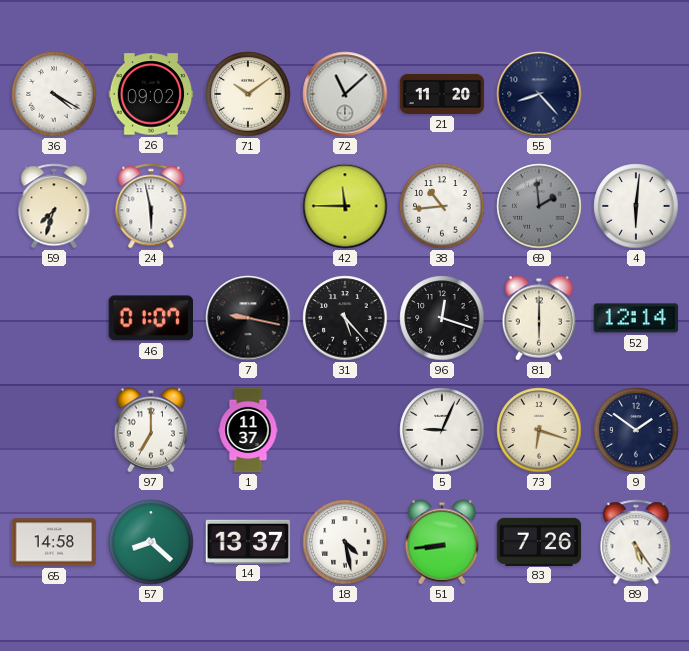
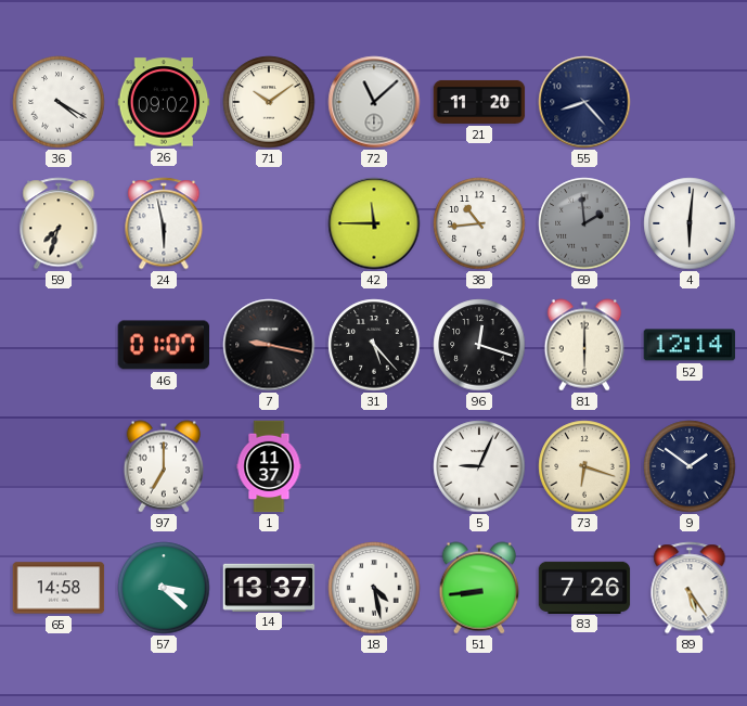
57: 8:22 -> 3:22
